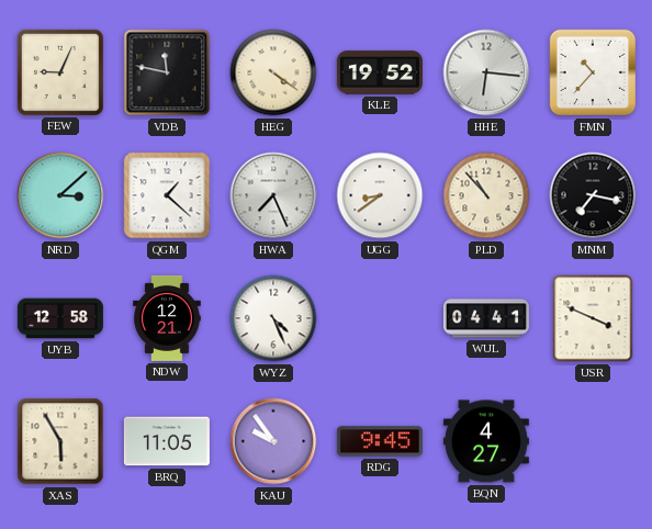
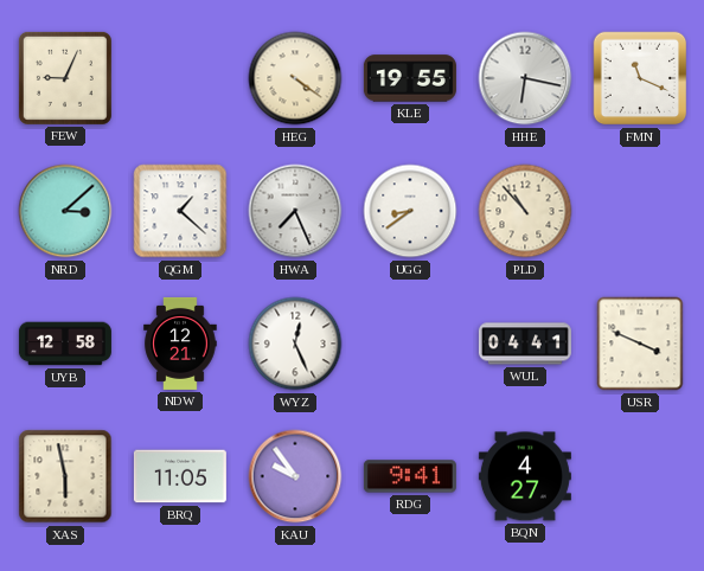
VDB: 11:47 -> none
KLE: 19:52 -> 19:55
HHE: 6:16 -> 6:17
FMN: 10:37 -> 11:19
MNM: 7:17 -> none
WYZ: 4:26 -> 12:26
XAS: 5:55 -> 5:58
RDG: 9:45 -> 9:41
